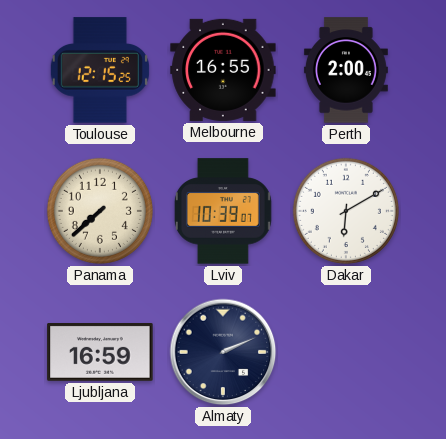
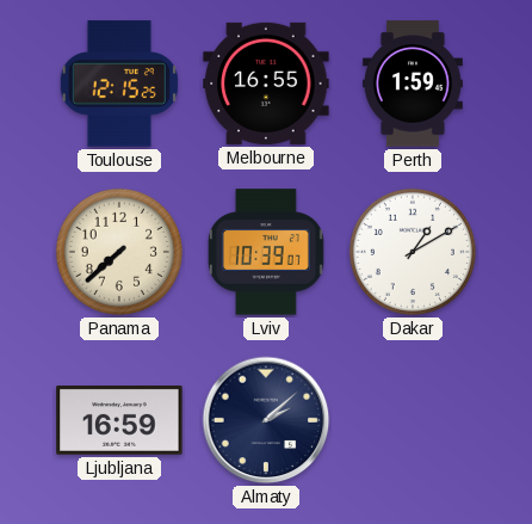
Perth: 2:00 -> 1:59
Dakar: 6:10 -> 1:10
Almaty: 2:11 -> 2:08
